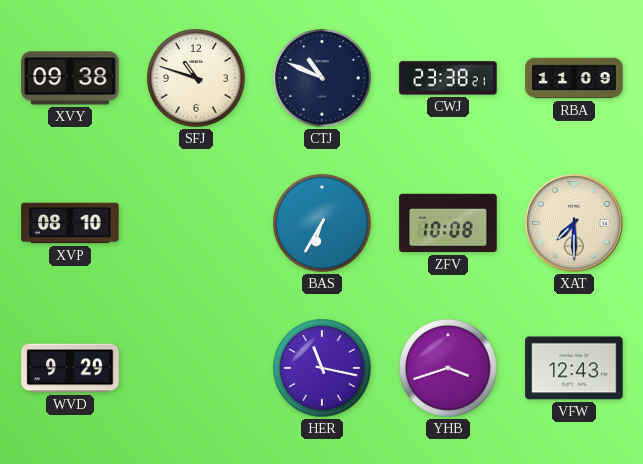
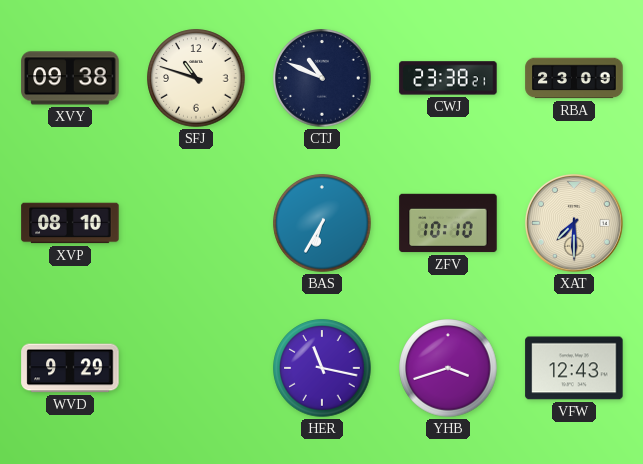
RBA: 11:09 -> 23:09
ZFV: 10:08 -> 10:10
